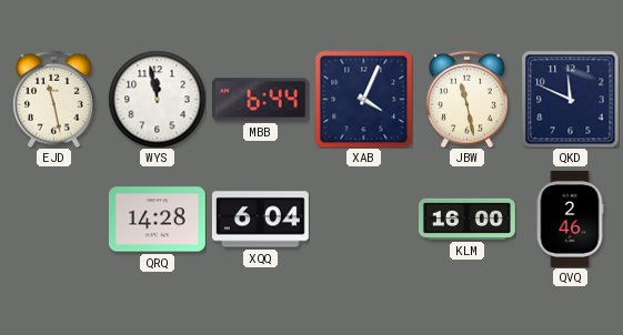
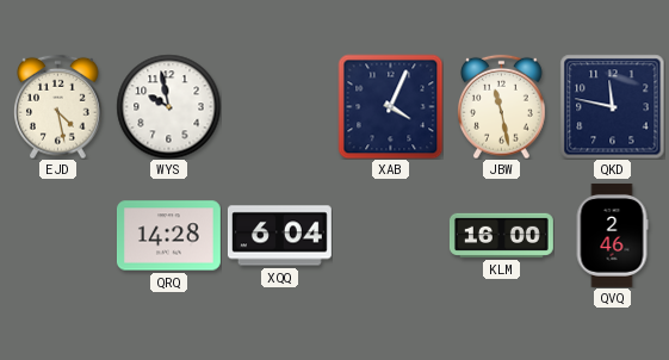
EJD: 11:28 -> 4:28
WYS: 11:58 -> 9:58
MBB: 6:44 -> none
QKD: 11:49 -> 11:47
